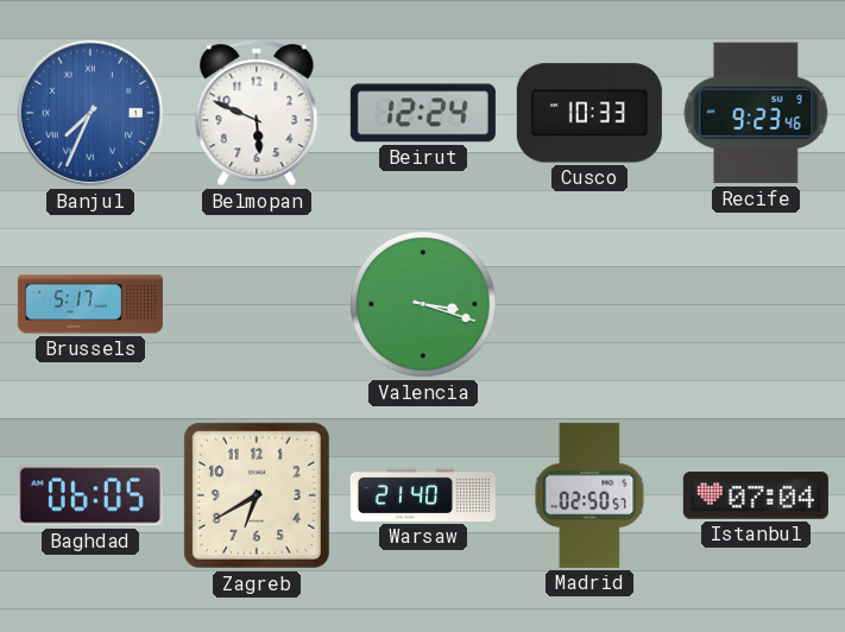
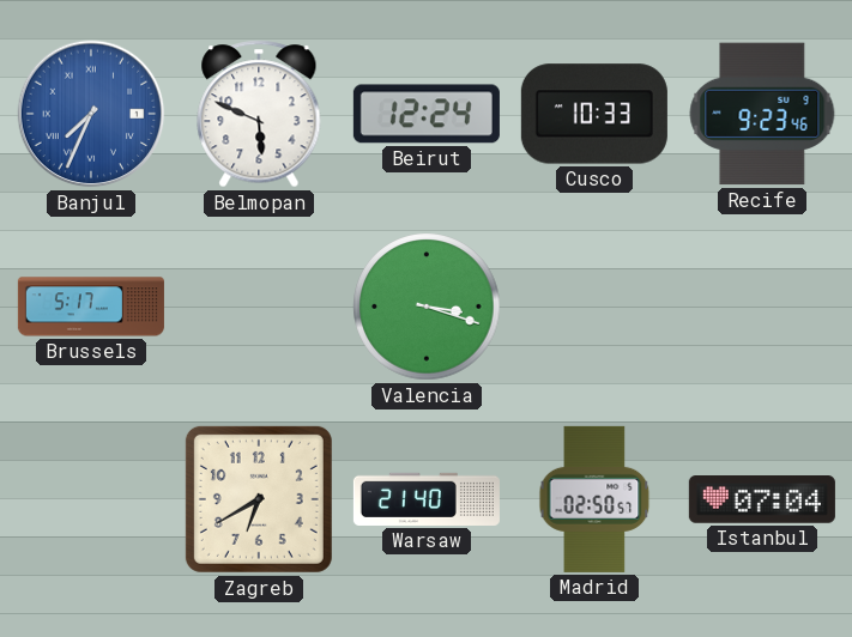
Baghdad: 06:05 -> none
